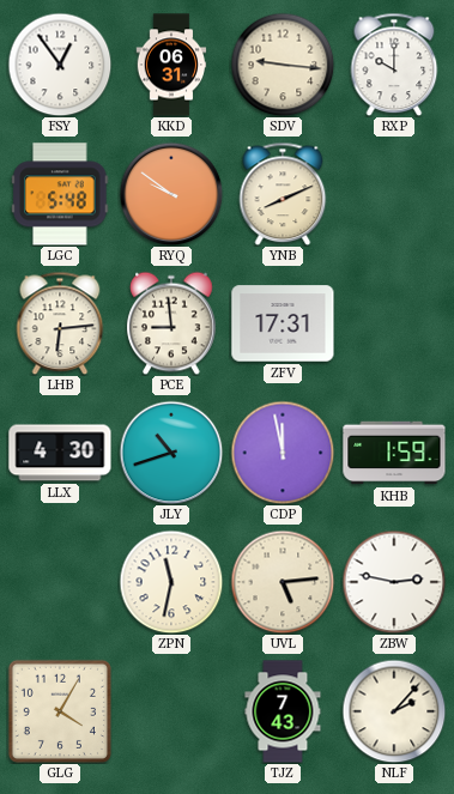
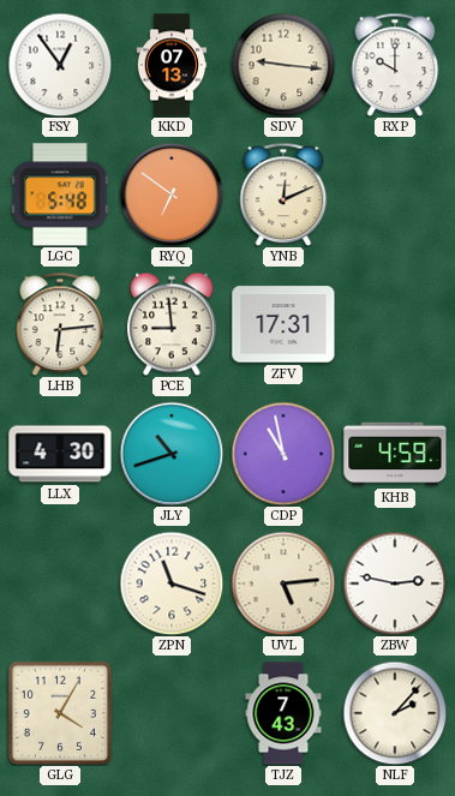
KKD: 06:31 -> 07:13
RYQ: 9:51 -> 6:51
YNB: 8:11 -> 12:11
CDP: 11:58 -> 10:58
KHB: 1:59 -> 4:59
ZPN: 11:32 -> 11:18
